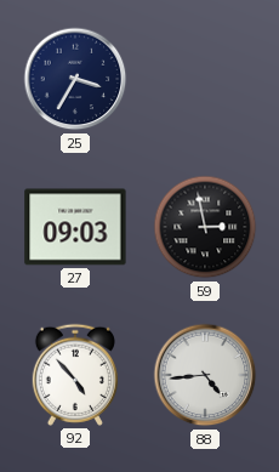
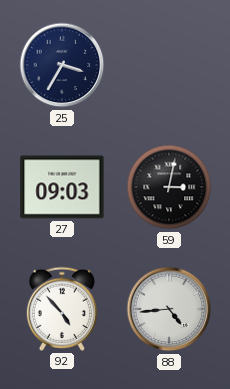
59: 2:58 -> 3:02
